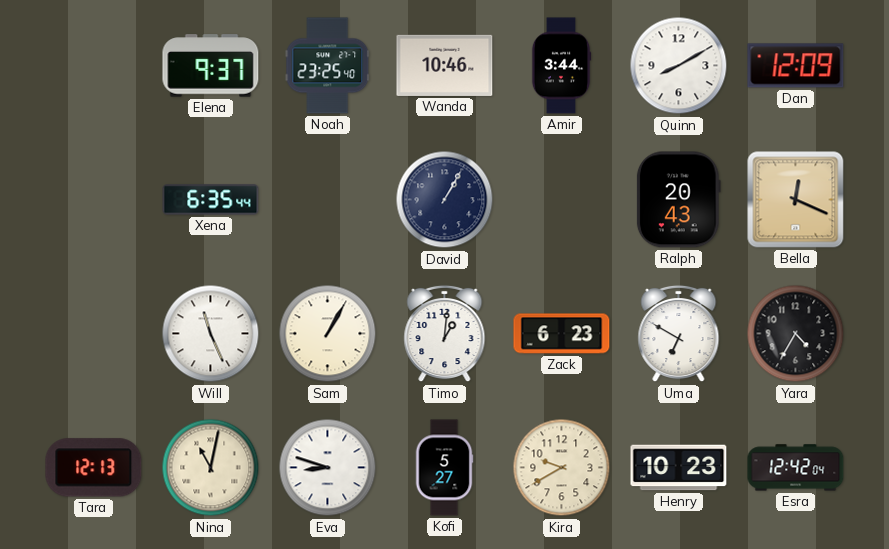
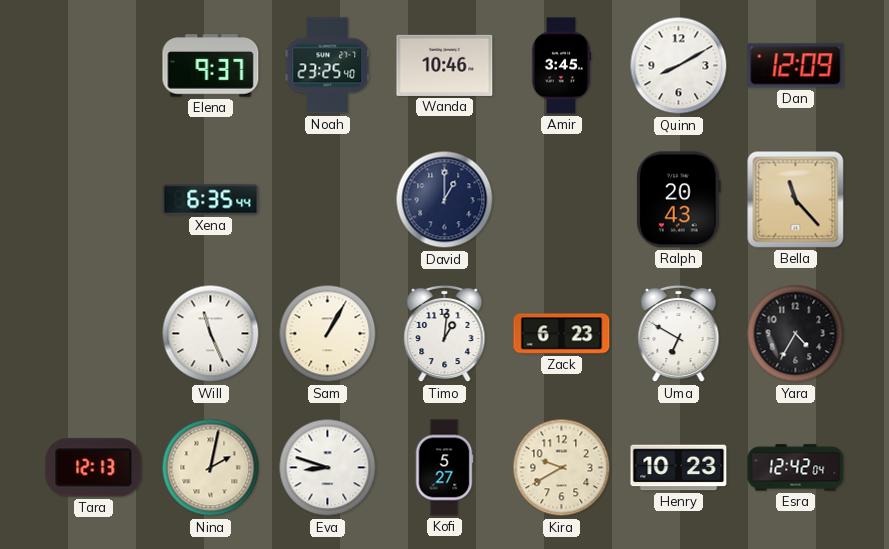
Amir: 3:44 -> 3:45
David: 1:05 -> 1:00
Bella: 12:19 -> 11:23
Nina: 11:02 -> 2:02
